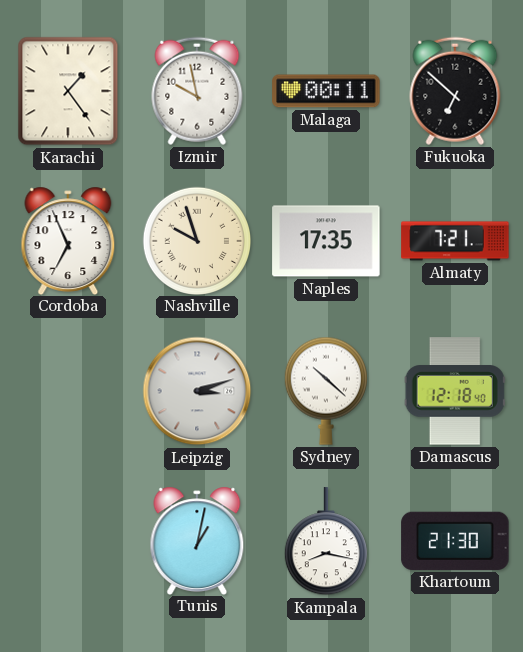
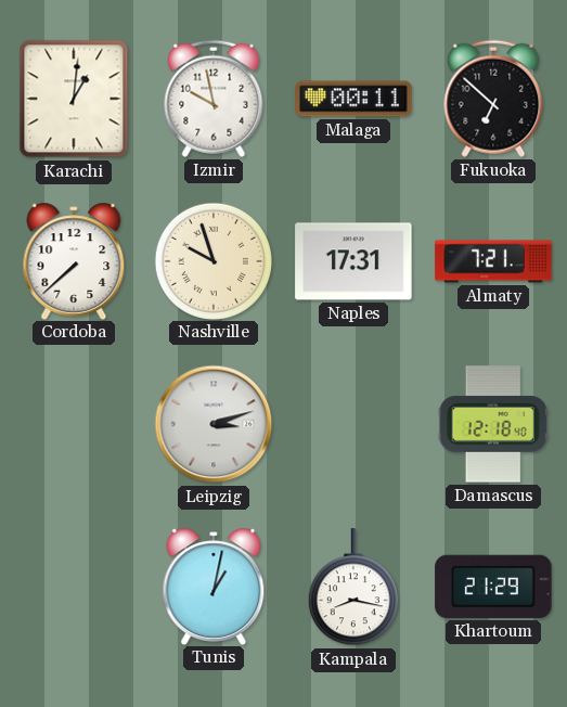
Karachi: 1:24 -> 1:01
Cordoba: 6:56 -> 7:38
Naples: 17:35 -> 17:31
Sydney: 10:22 -> none
Khartoum: 21:30 -> 21:29
